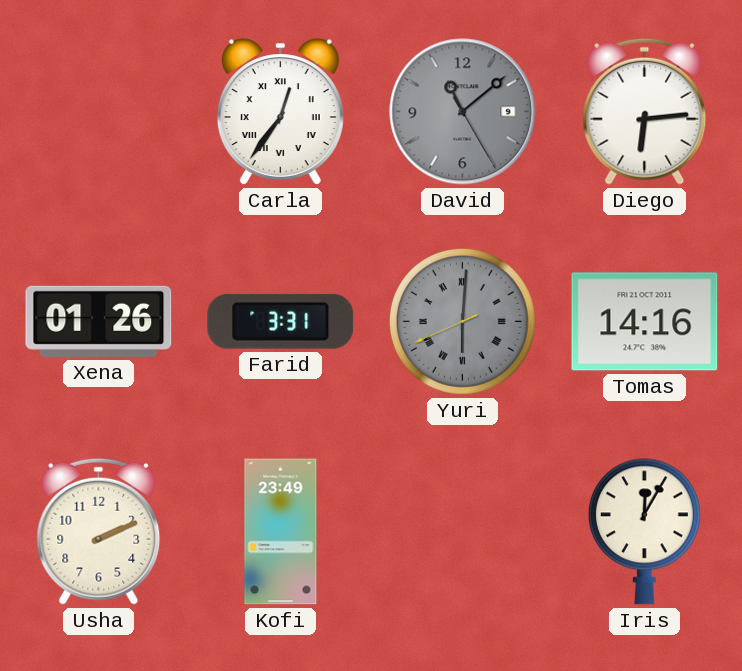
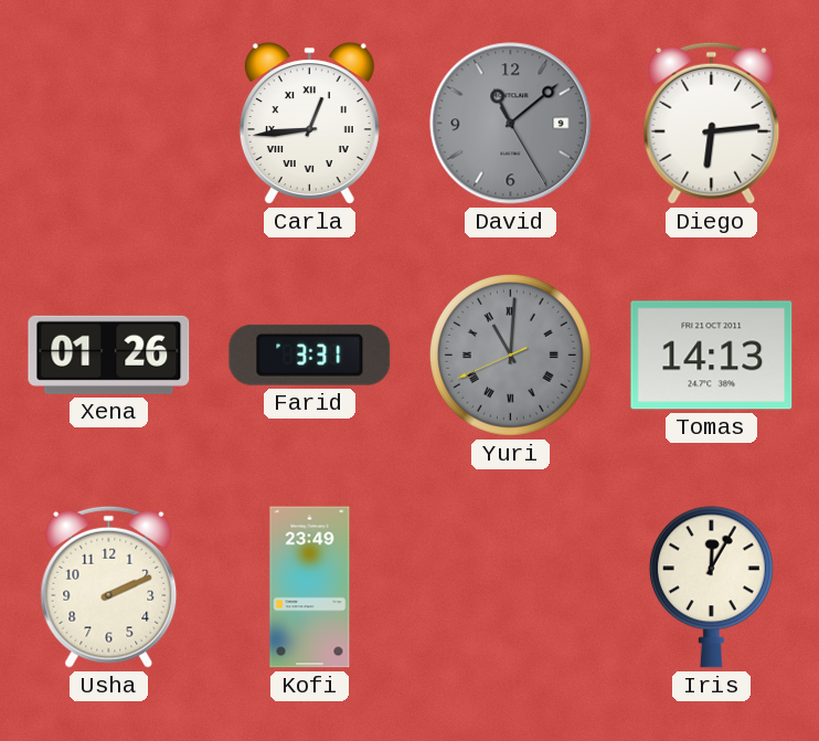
Carla: 12:36 -> 12:44
Yuri: 6:00 -> 11:00
Tomas: 14:16 -> 14:13
